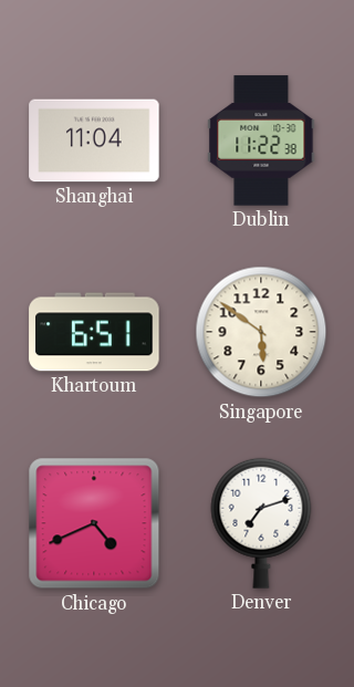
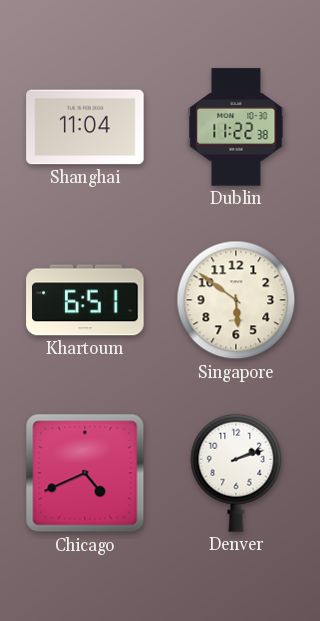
Denver: 7:12 -> 2:12
